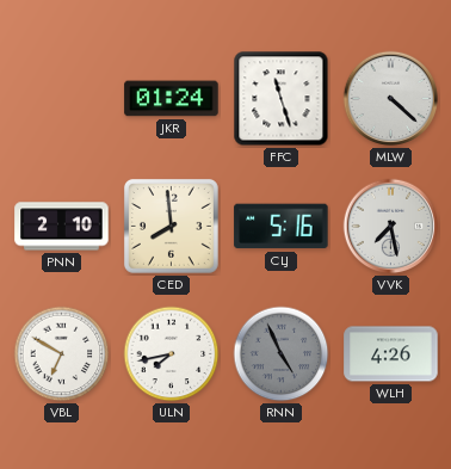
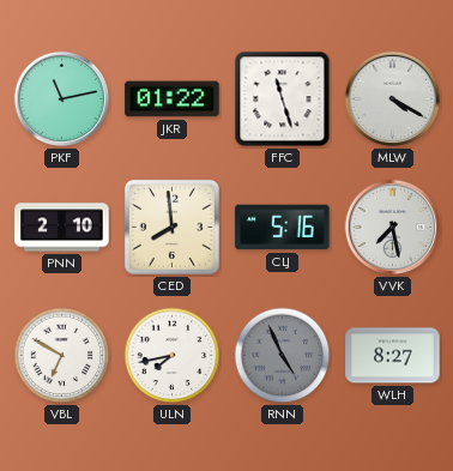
PKF: none -> 11:13
JKR: 01:24 -> 01:22
MLW: 4:22 -> 4:20
WLH: 4:26 -> 8:27
